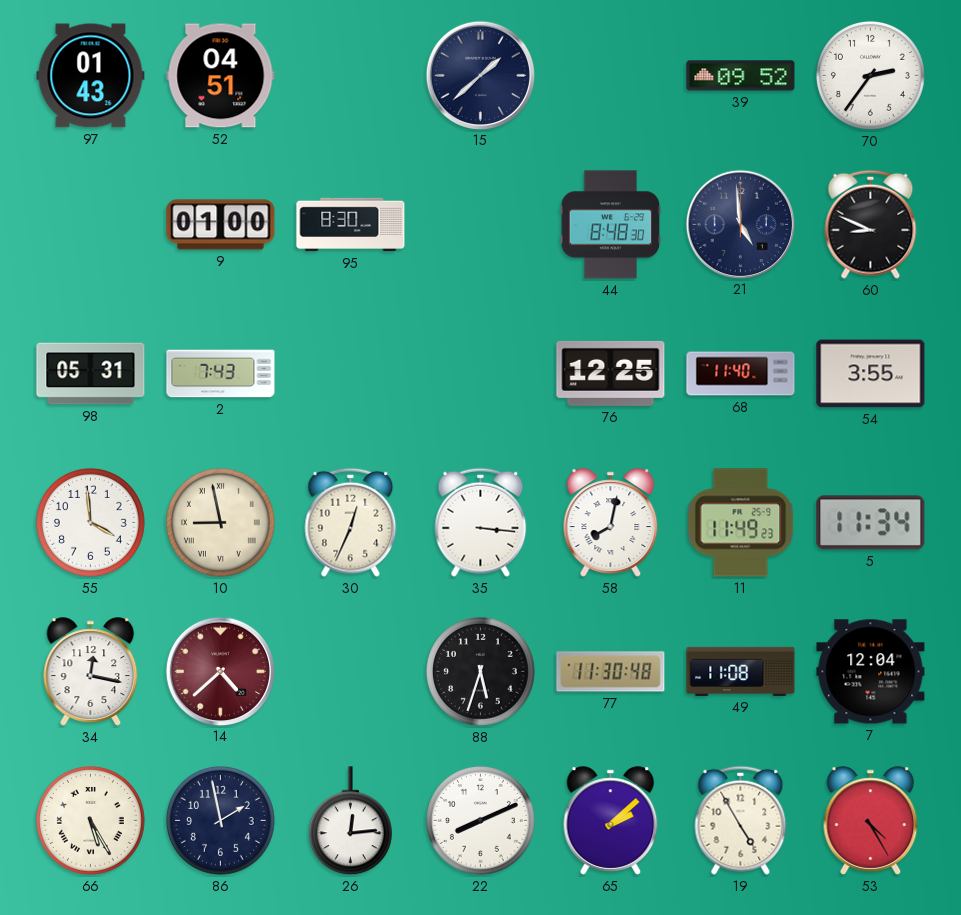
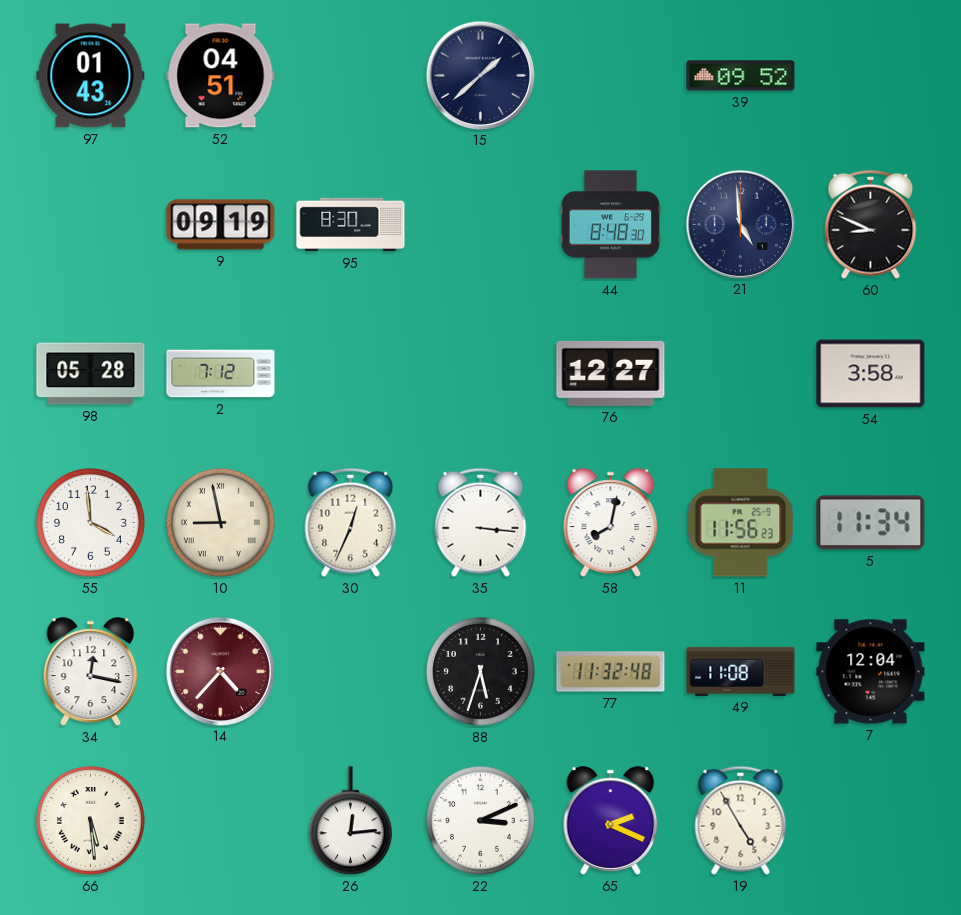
70: 2:36 -> none
9: 01:00 -> 09:19
98: 05:31 -> 05:28
2: 7:43 -> 7:12
76: 12:25 -> 12:27
68: 11:40 -> none
54: 3:55 -> 3:58
11: 11:49 -> 11:56
14: 4:38 -> 4:37
77: 11:30 -> 11:32
66: 5:25 -> 5:29
86: 1:58 -> none
22: 8:11 -> 3:11
65: 2:08 -> 2:19
53: 4:25 -> none
